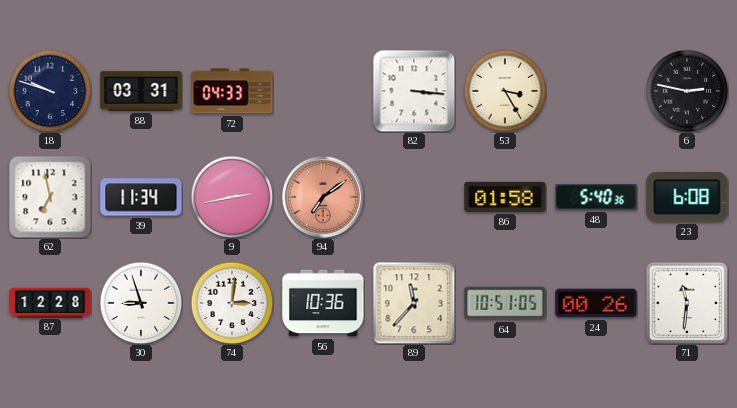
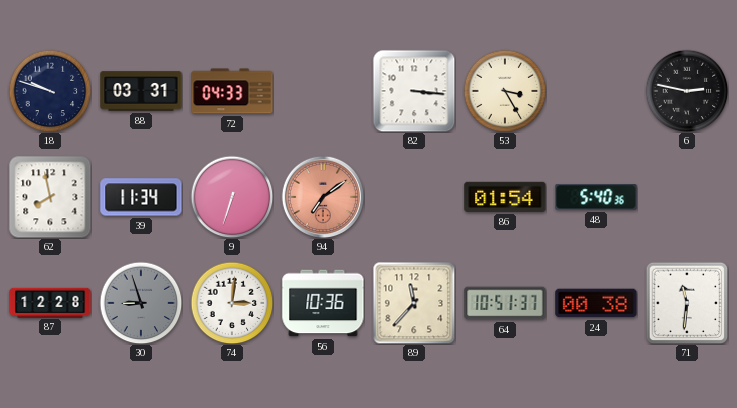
62: 6:58 -> 7:58
9: 2:43 -> 6:33
86: 01:58 -> 01:54
23: 6:08 -> none
30 dial: white -> grey
64: 10:51:05 -> 10:51:37
24: 00:26 -> 00:38
